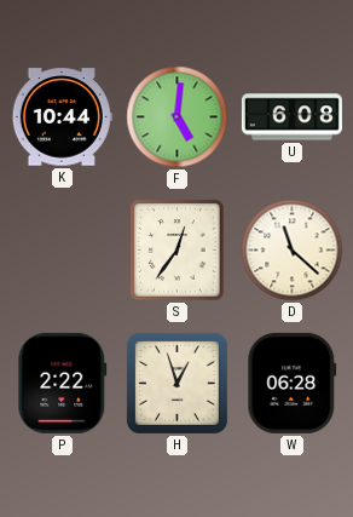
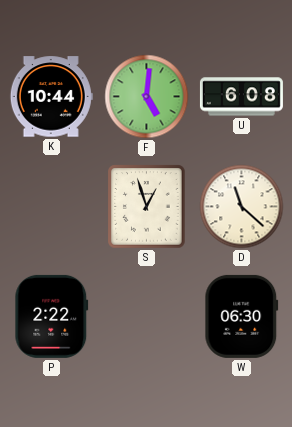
S: 12:36 -> 12:57
H: 12:57 -> none
W: 06:28 -> 06:30
